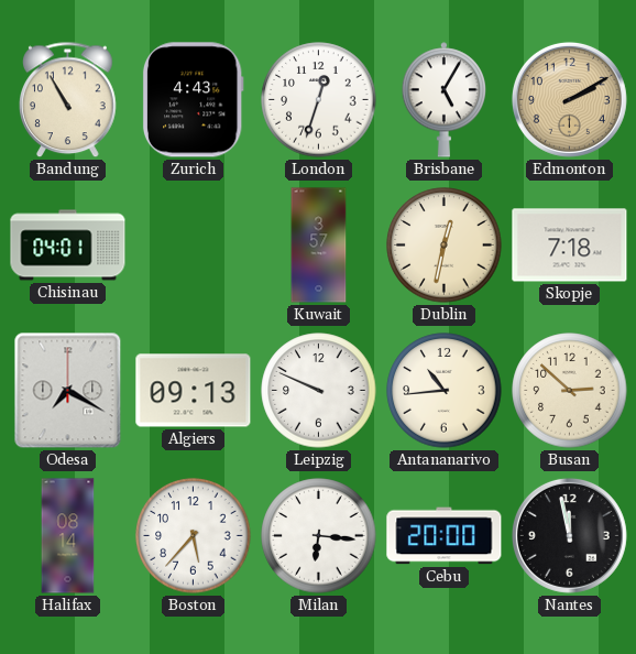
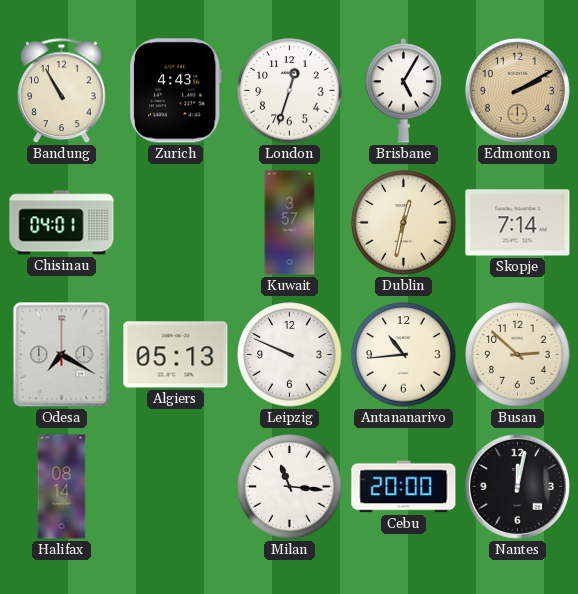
Skopje: 7:18 -> 7:14
Algiers: 09:13 -> 05:13
Boston: 5:37 -> none
Milan: 6:16 -> 11:16
Nantes: 11:58 -> 12:02
